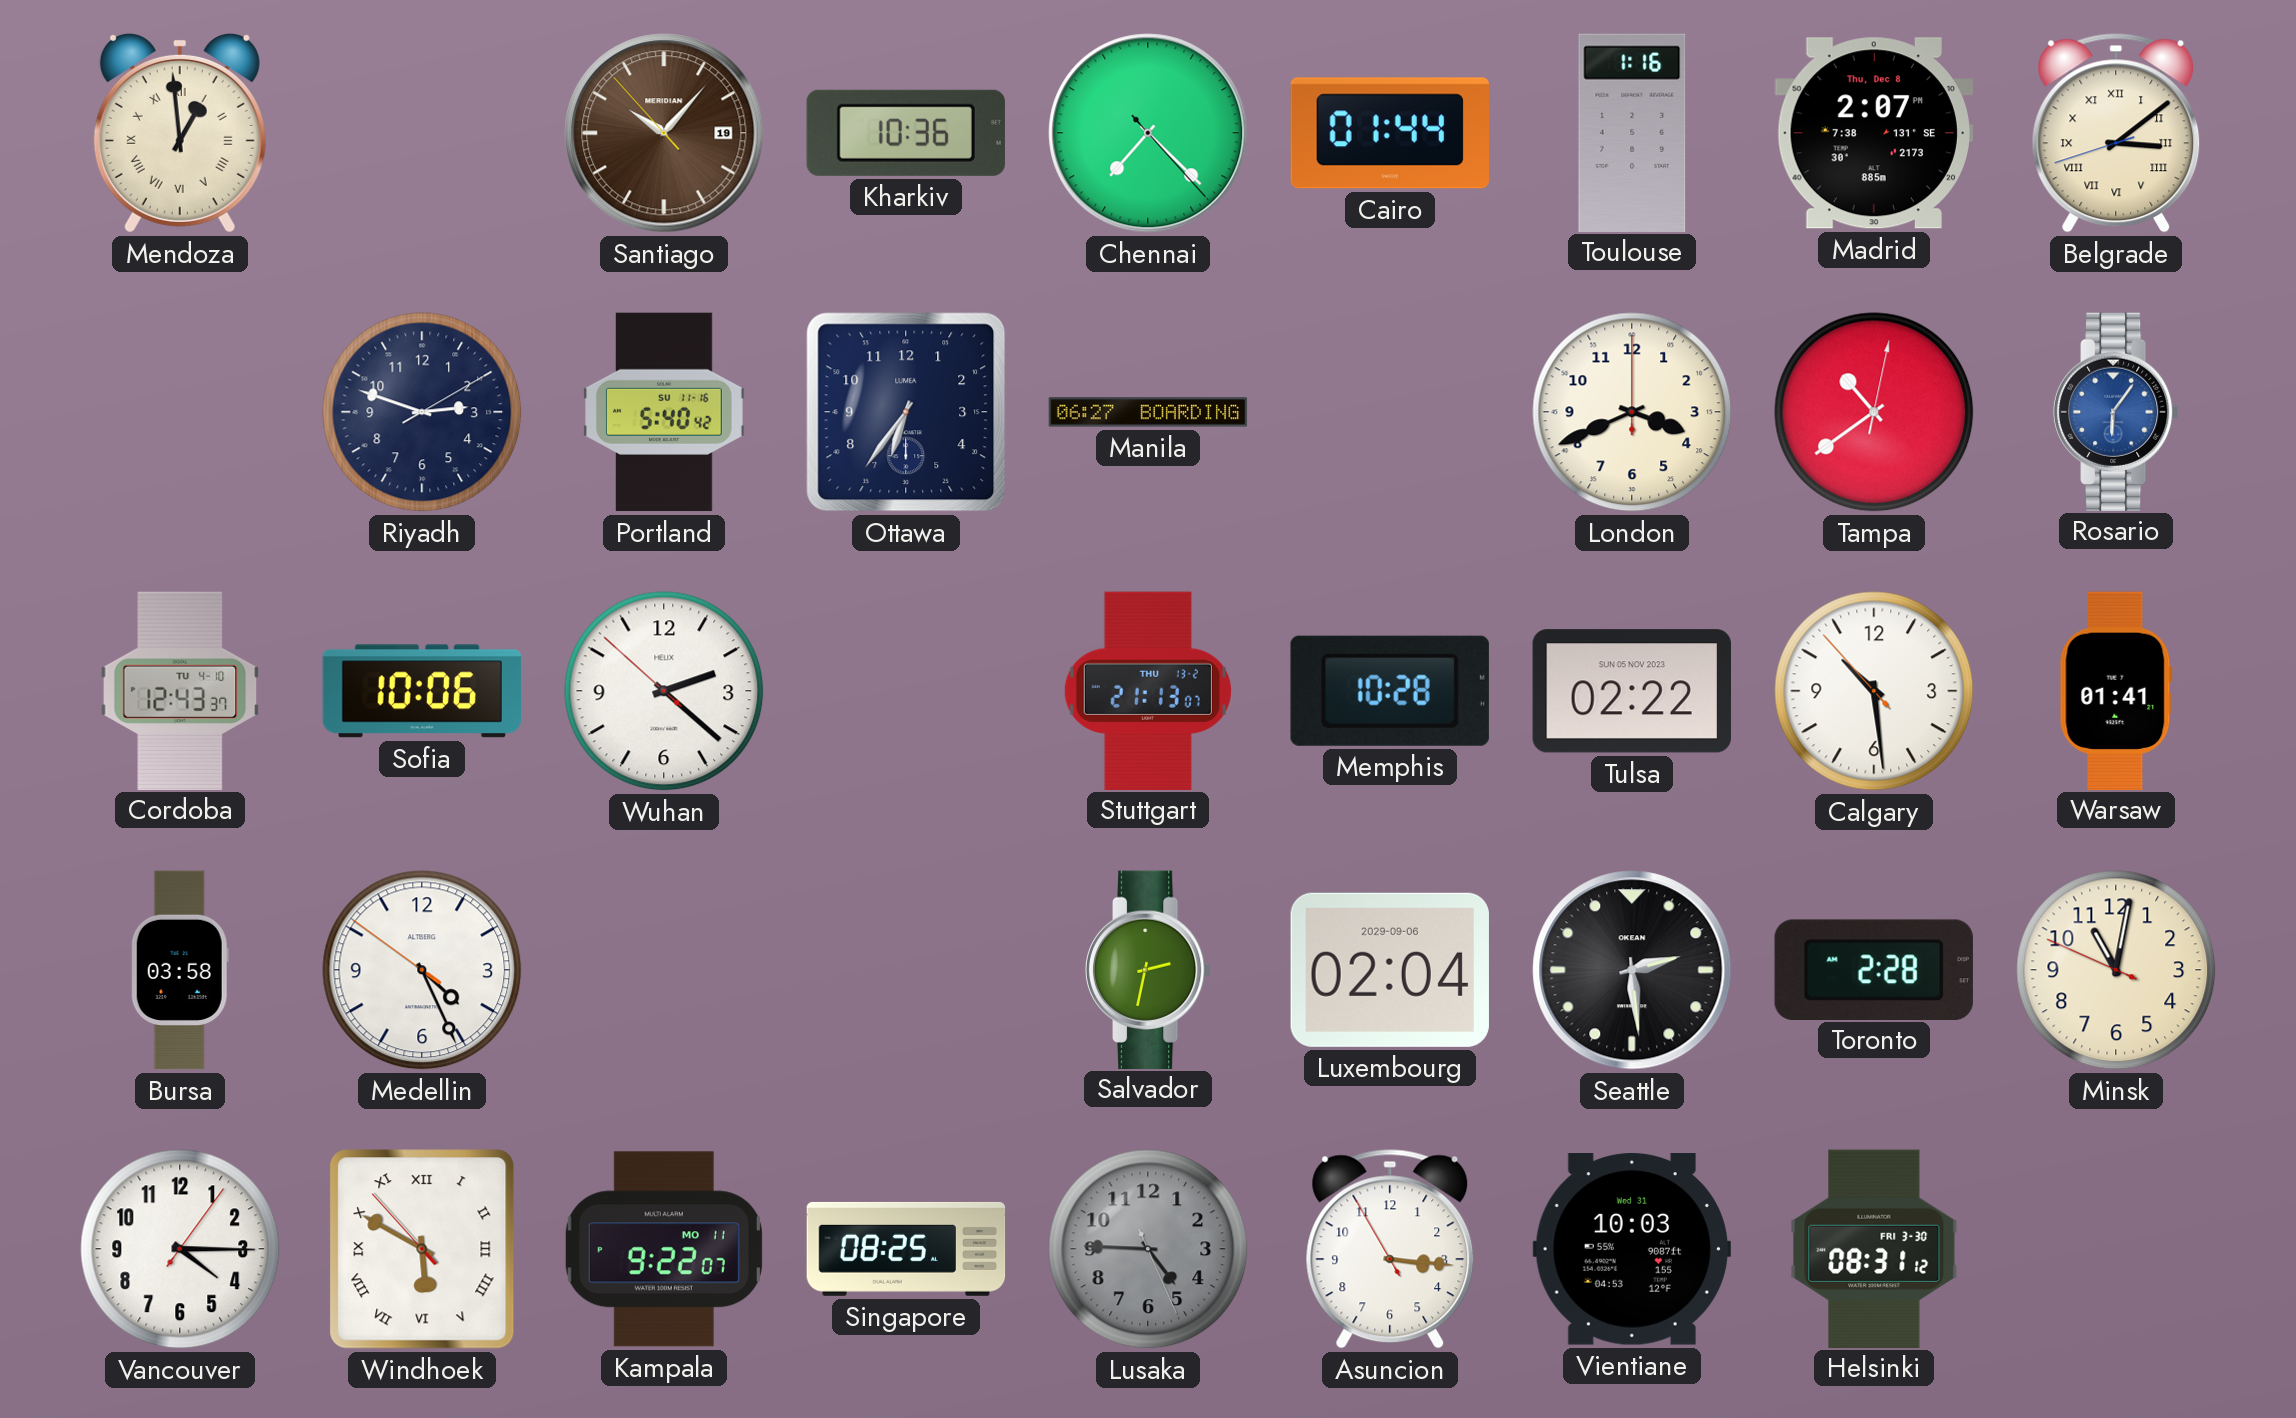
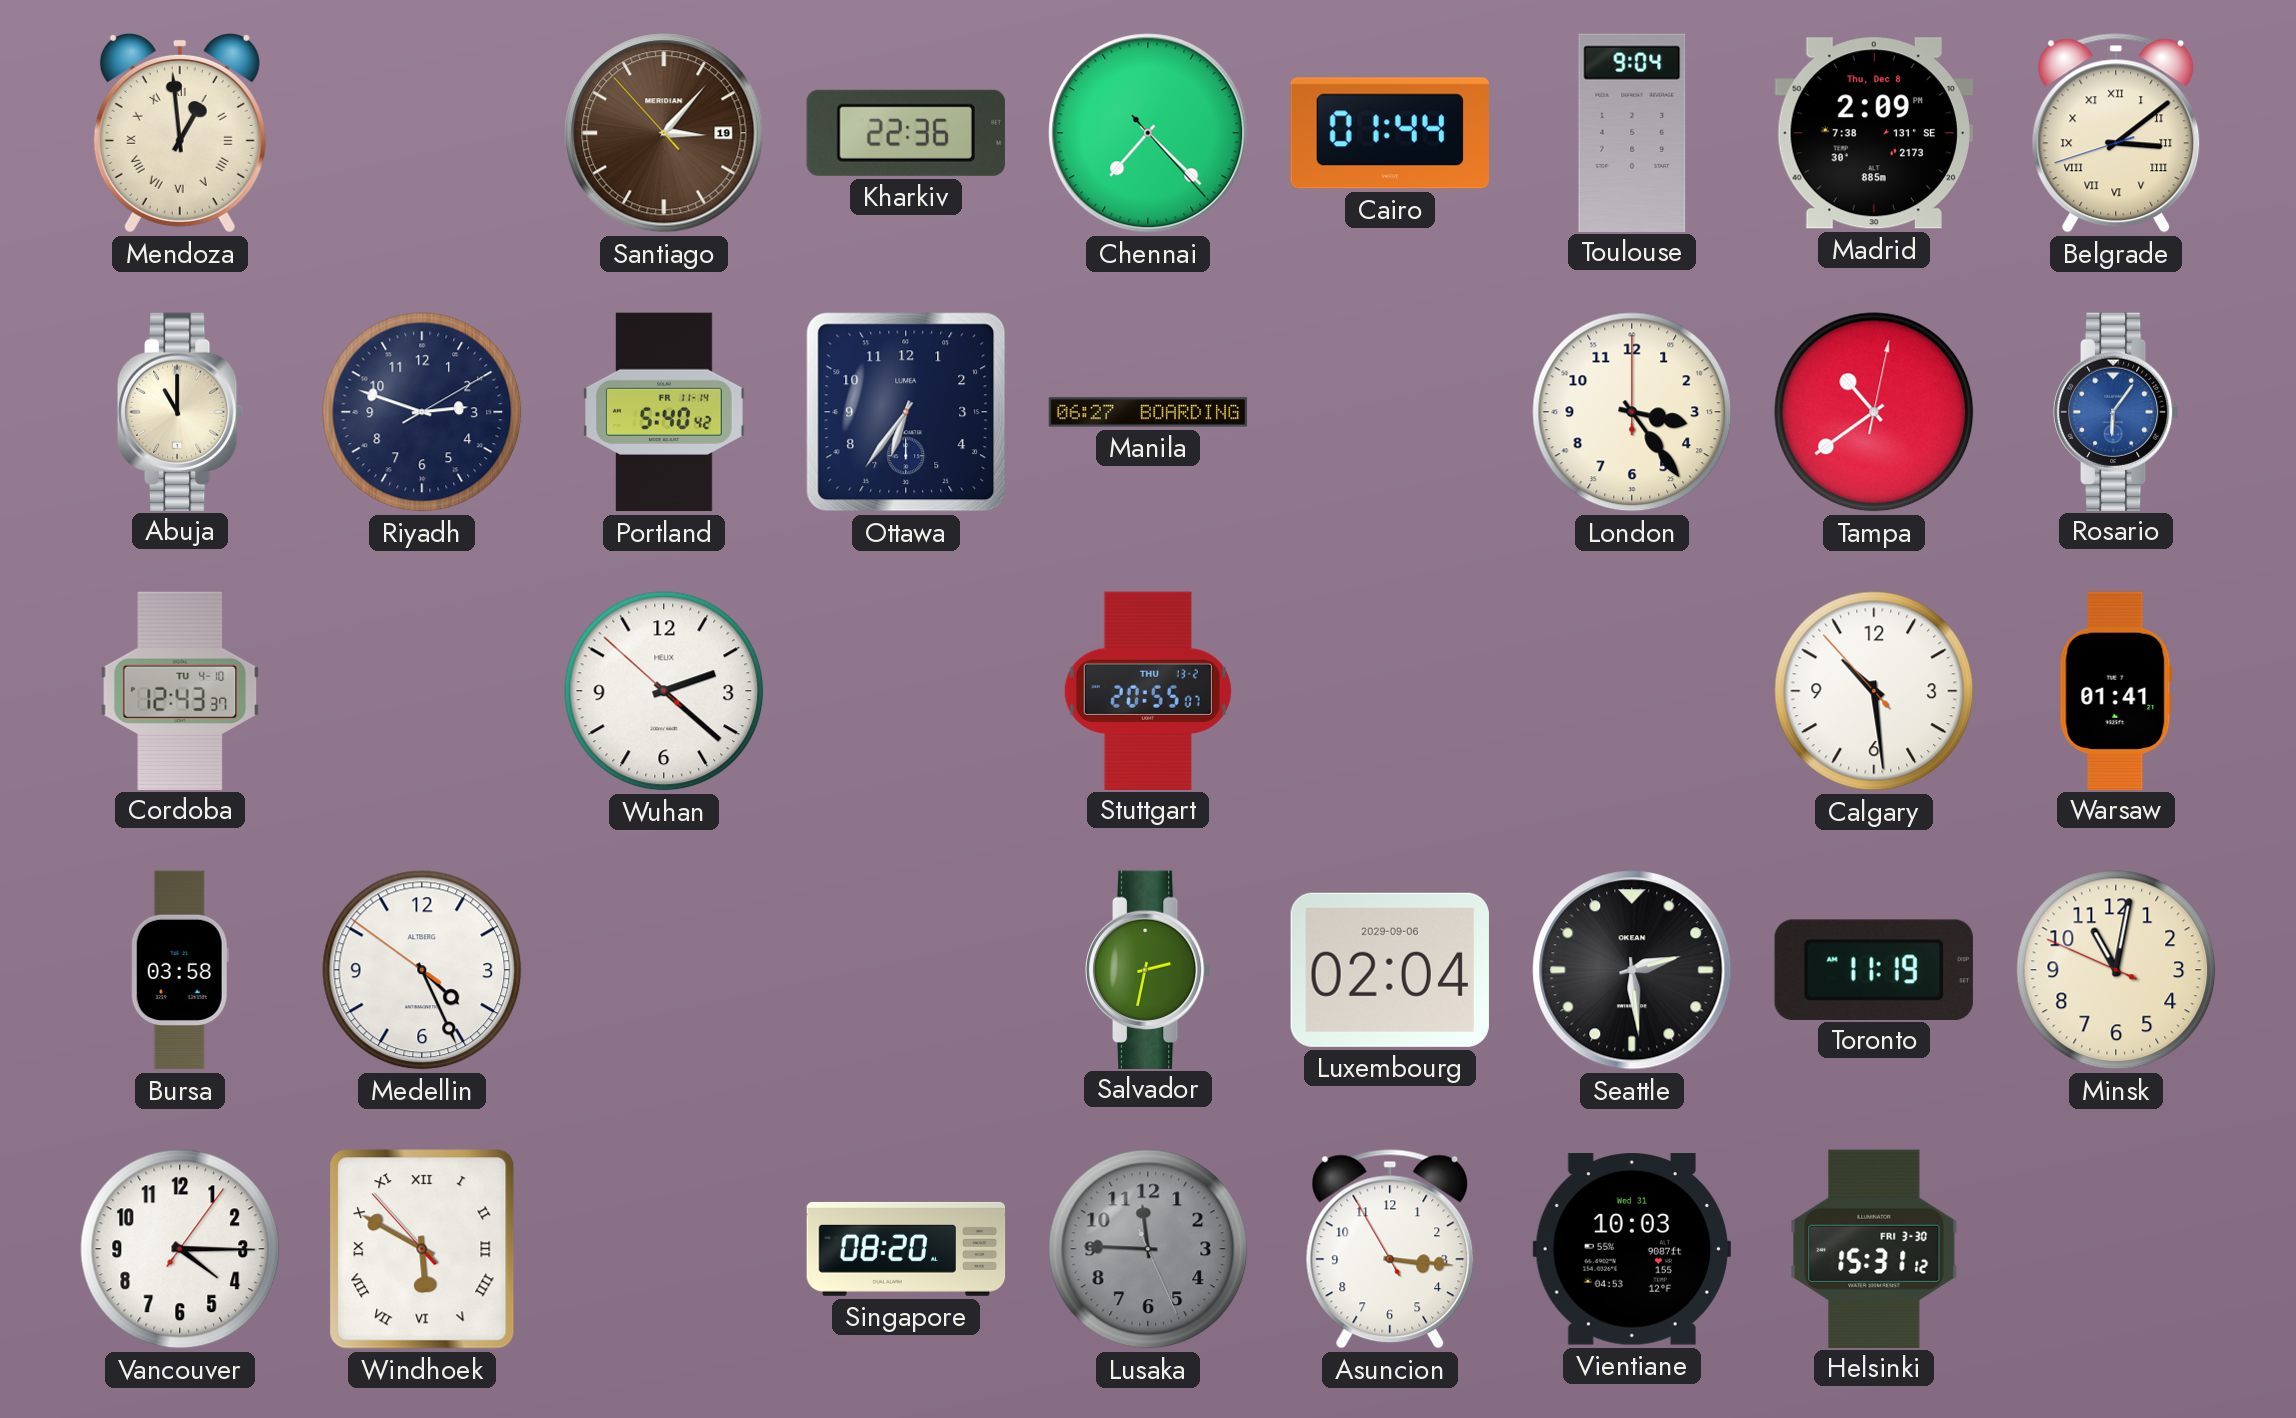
Santiago: 10:06 -> 3:06
Kharkiv: 10:36 -> 22:36
Toulouse: 1:16 -> 9:04
Madrid: 2:07 -> 2:09
Abuja: none -> 11:00
Portland date: SU 11-16 -> FR 11-14
London: 3:41 -> 3:24
Sofia: 10:06 -> none
Stuttgart: 21:13 -> 20:55
Memphis: 10:28 -> none
Tulsa: 02:22 -> none
Toronto: 2:28 -> 11:19
Kampala: 9:22 -> none
Singapore: 08:25 -> 08:20
Lusaka: 4:45 -> 11:45
Helsinki: 08:31 -> 15:31
